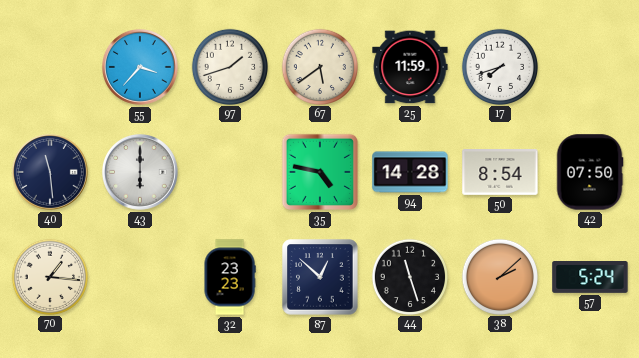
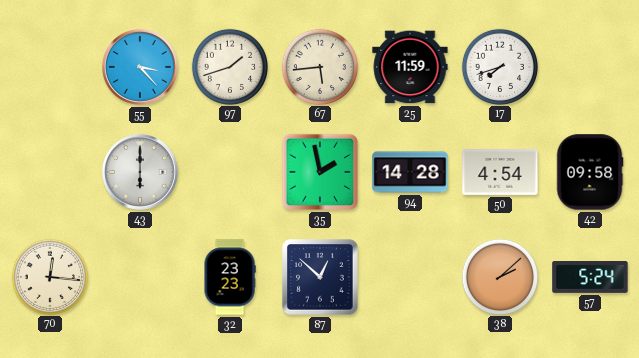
55: 3:37 -> 3:23
67: 5:39 -> 5:44
40: 11:29 -> none
35: 4:47 -> 1:58
50: 8:54 -> 4:54
42: 07:50 -> 09:58
70: 1:16 -> 12:16
44: 11:27 -> none
